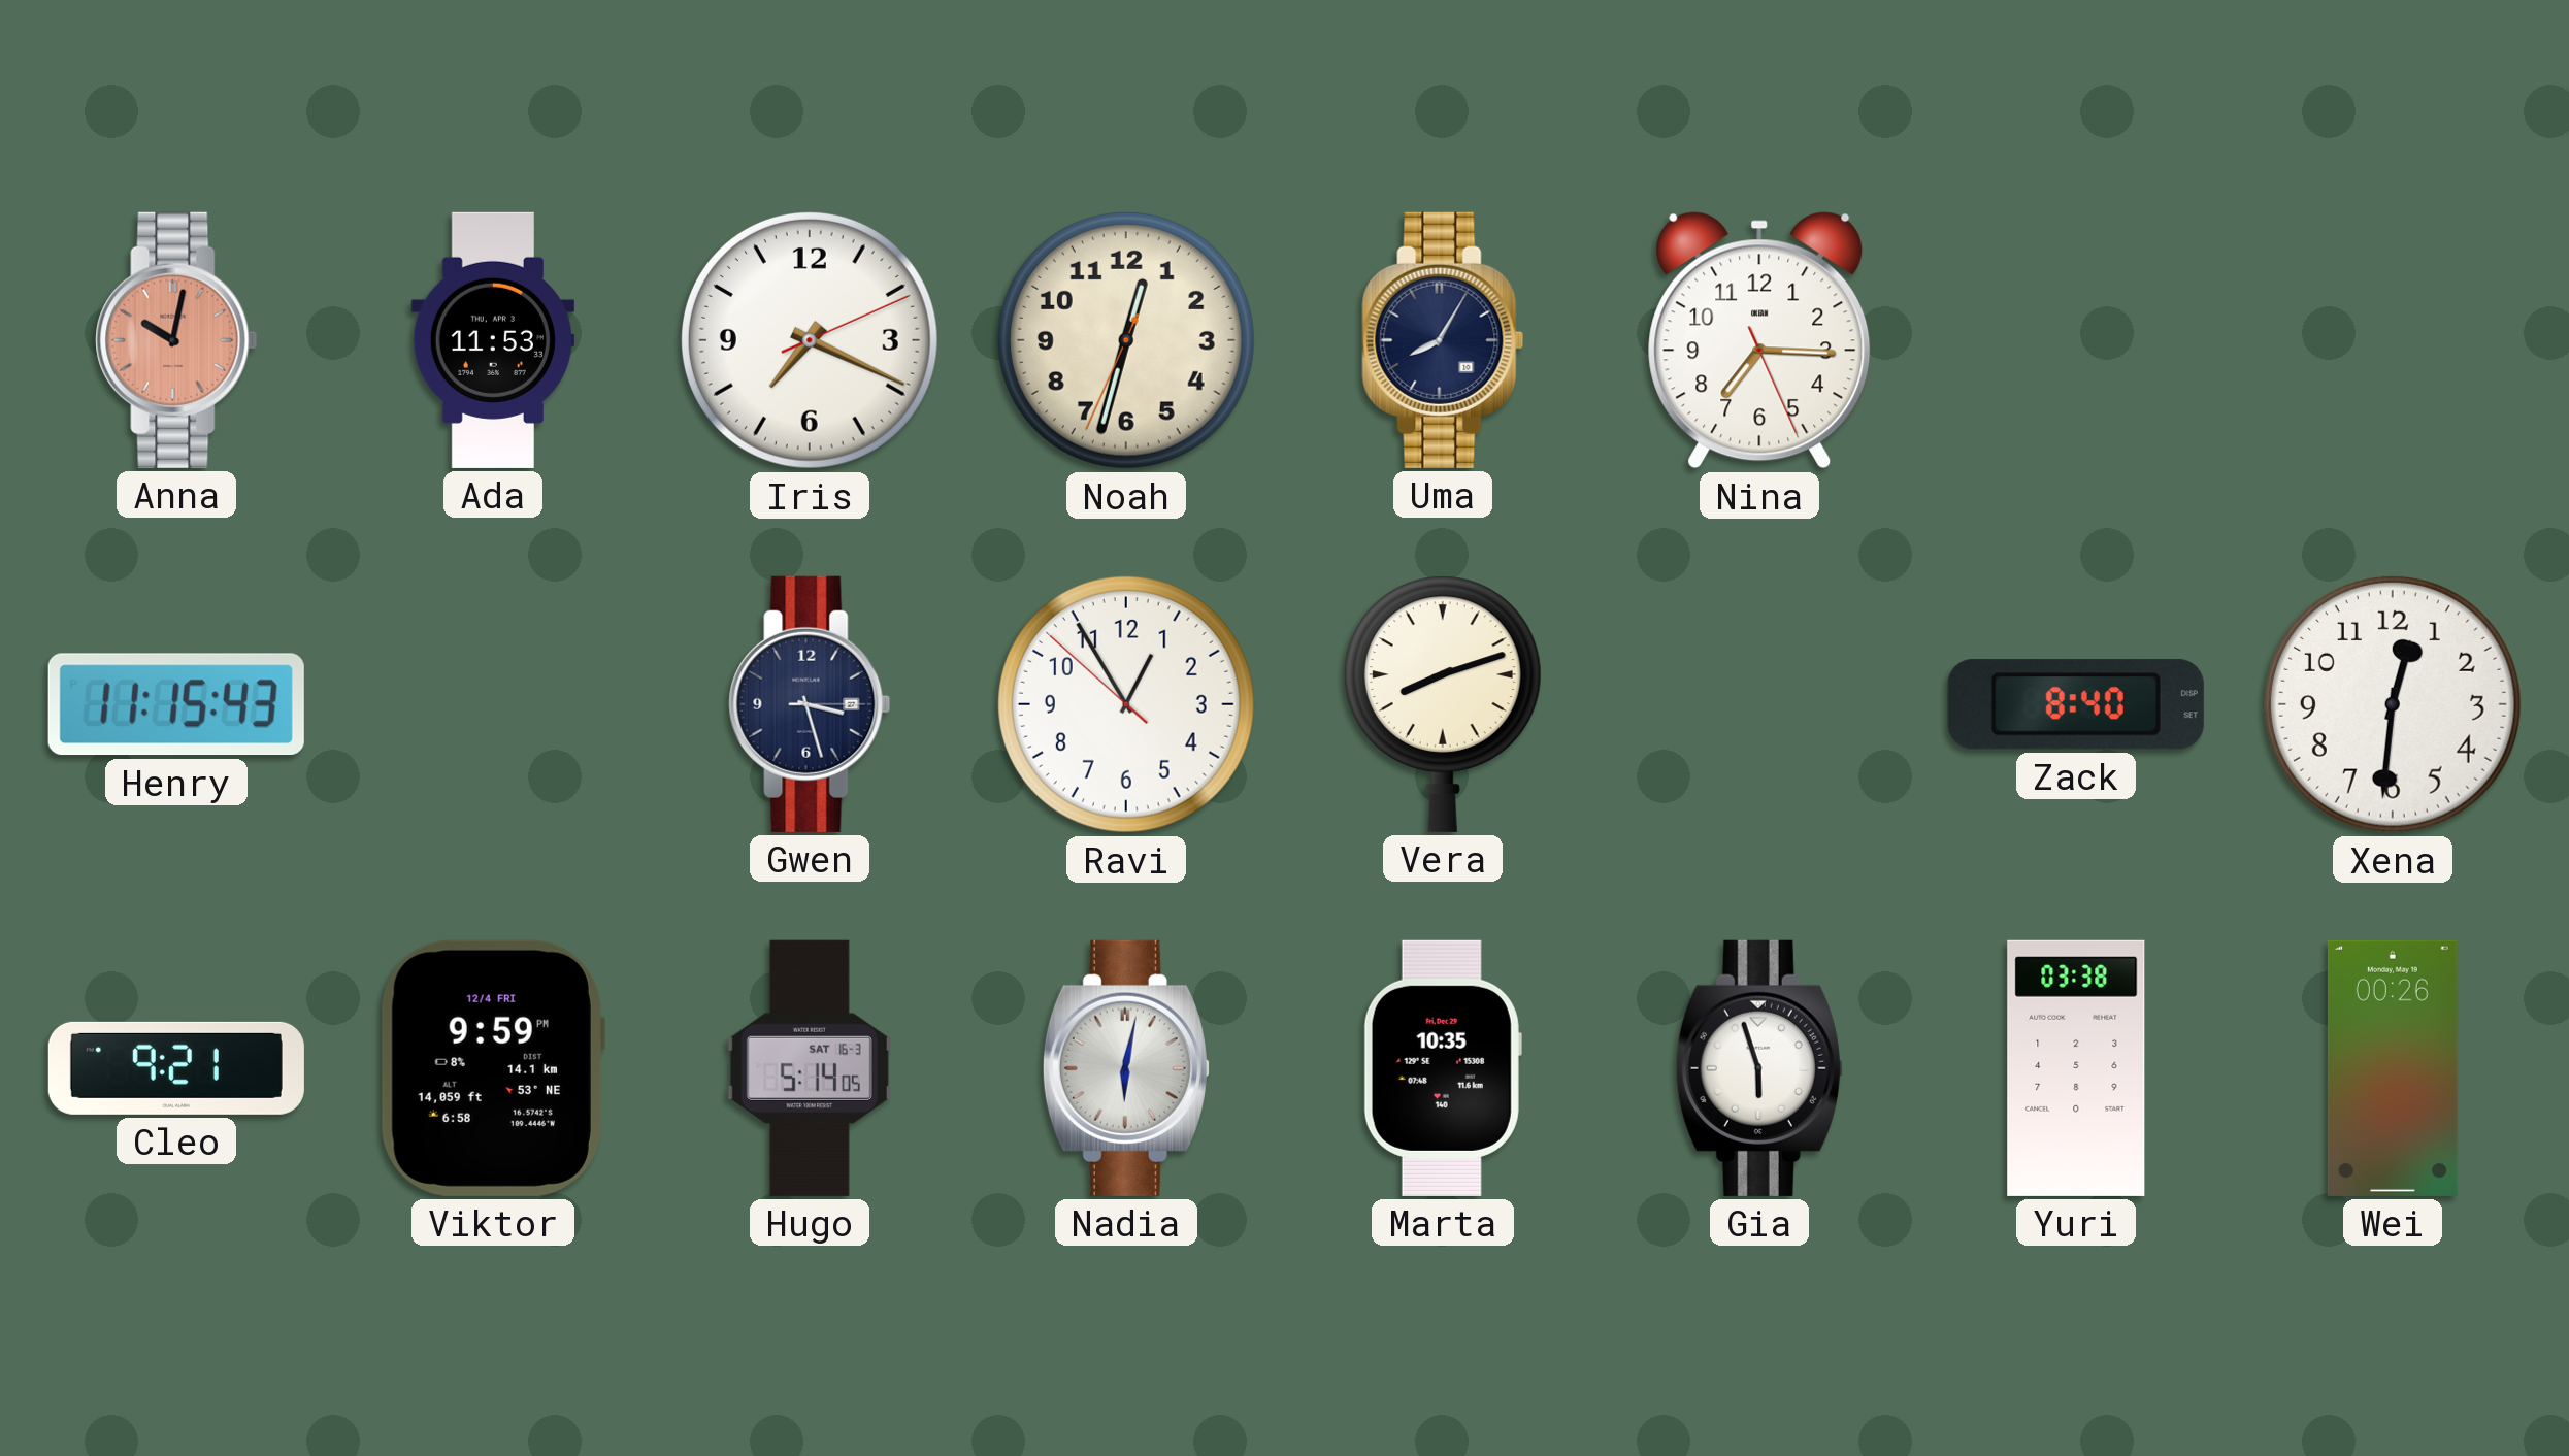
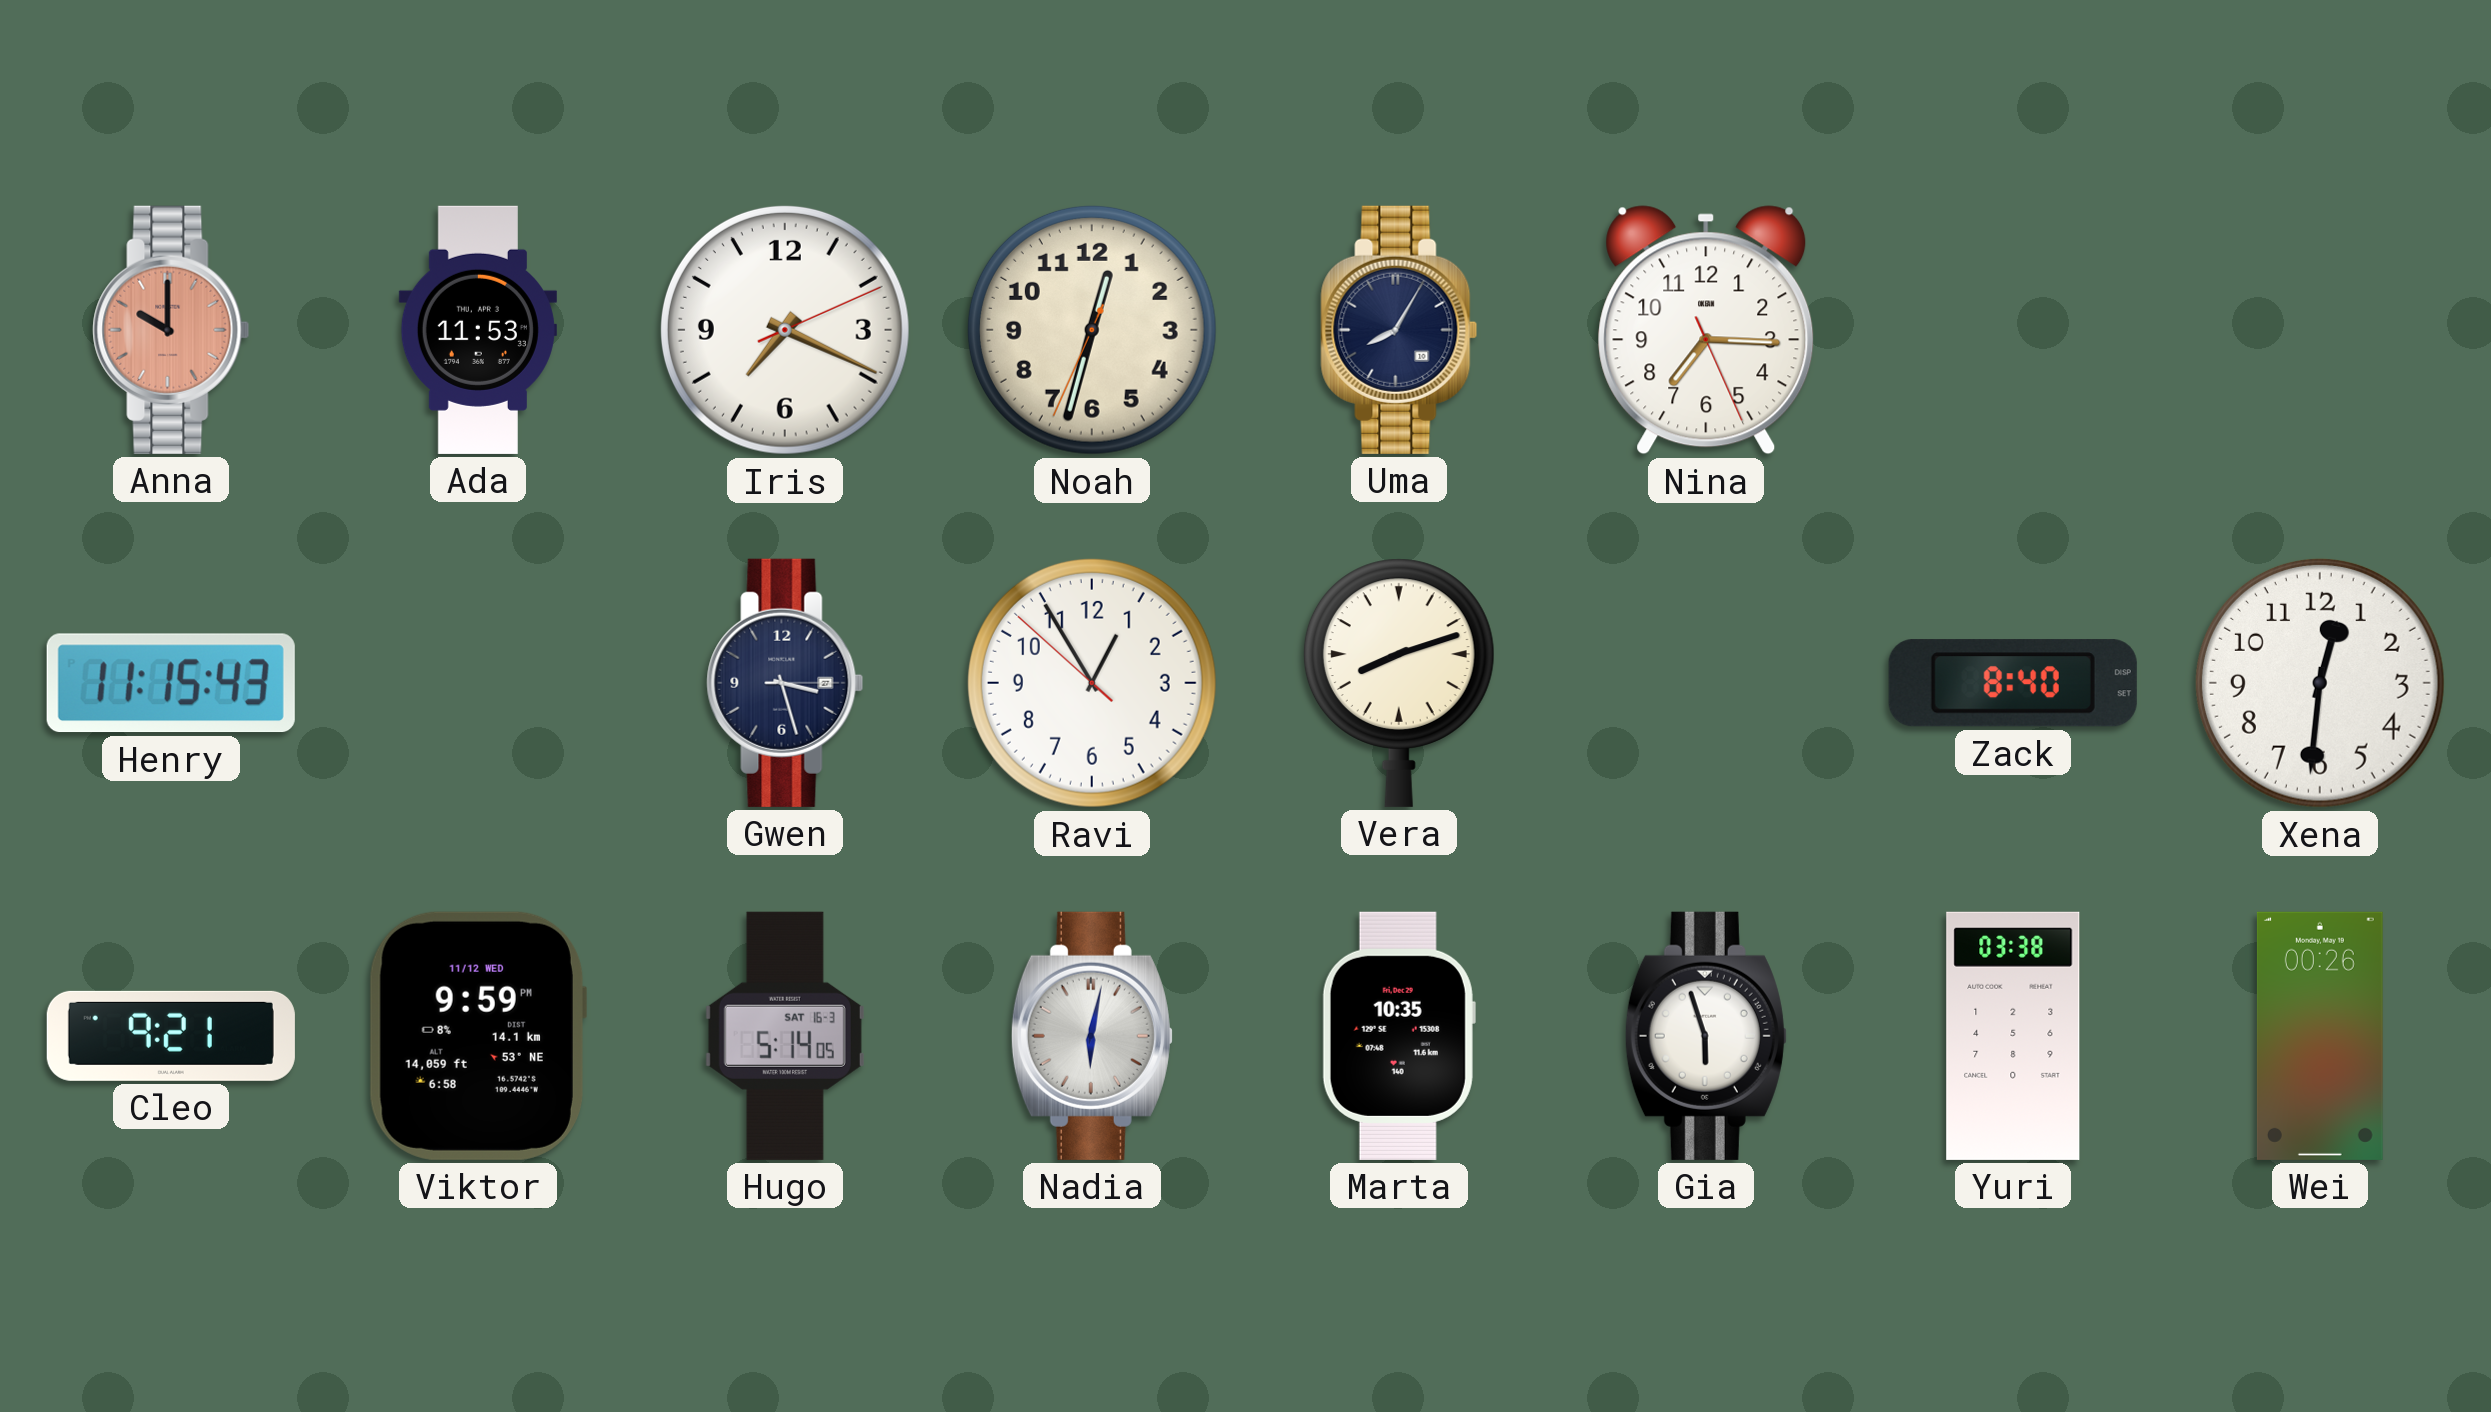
Anna: 10:02 -> 10:00
Viktor date: 12/4 FRI -> 11/12 WED
